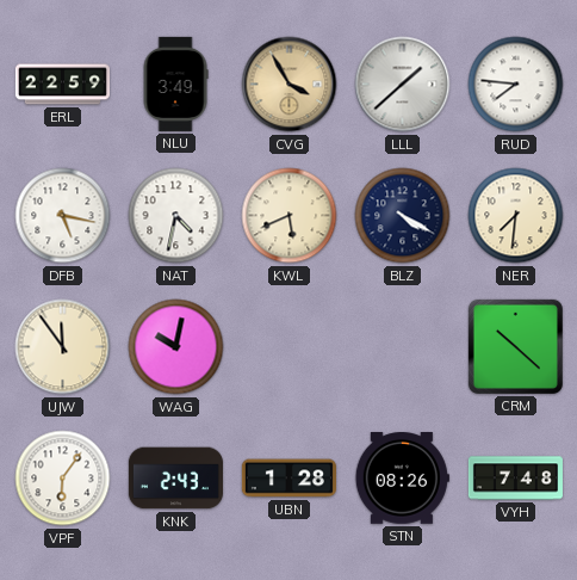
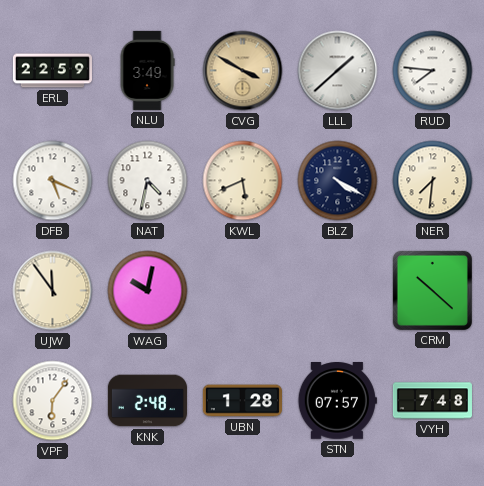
CVG: 3:55 -> 3:50
DFB: 5:17 -> 5:19
KNK: 2:43 -> 2:48
STN: 08:26 -> 07:57
